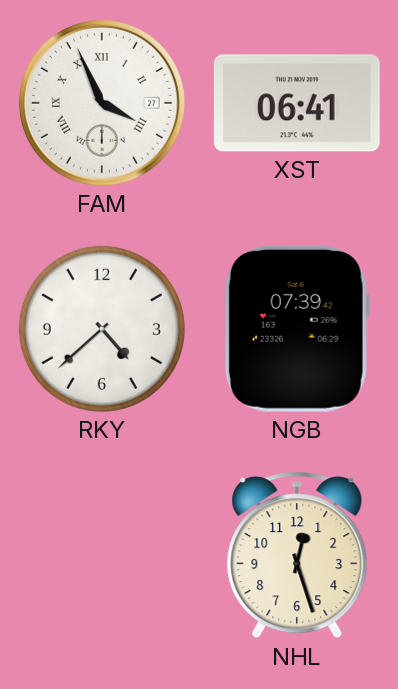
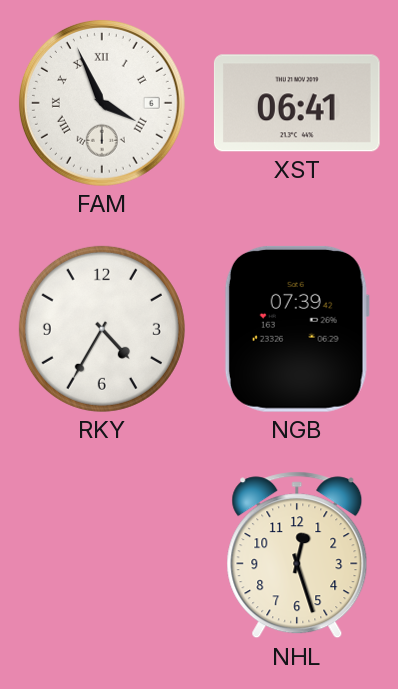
FAM date: 27 -> 6
RKY: 4:38 -> 4:35
